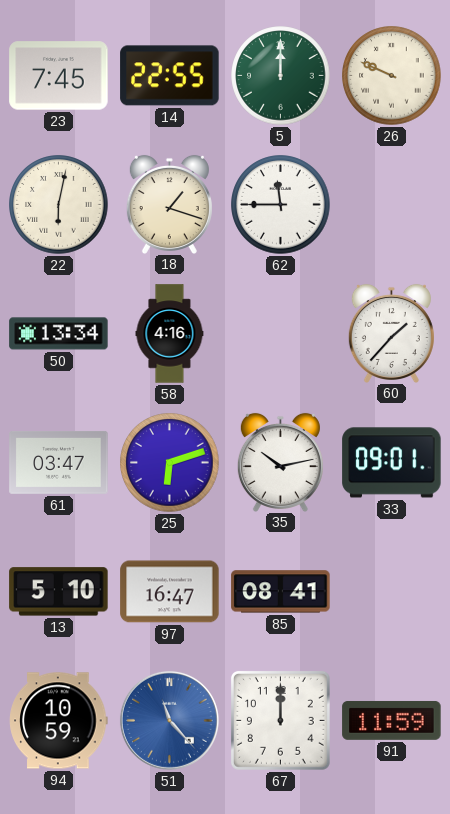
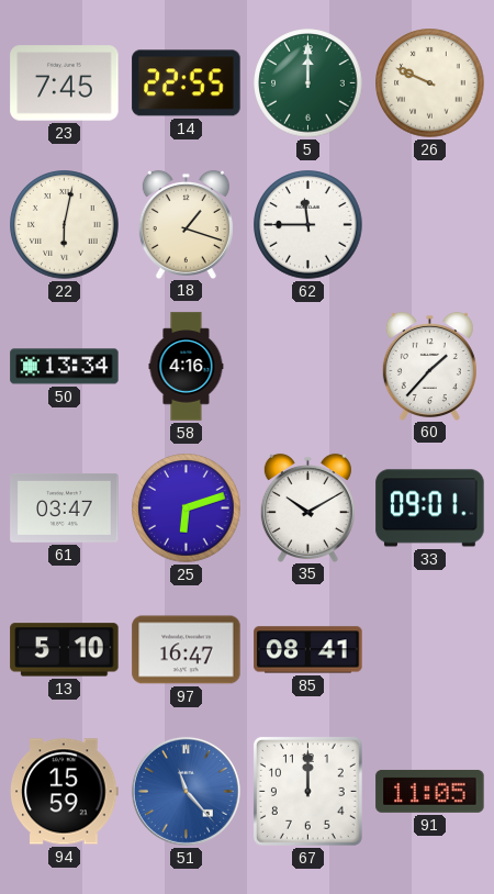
35: 10:13 -> 10:10
94: 10:59 -> 15:59
91: 11:59 -> 11:05
